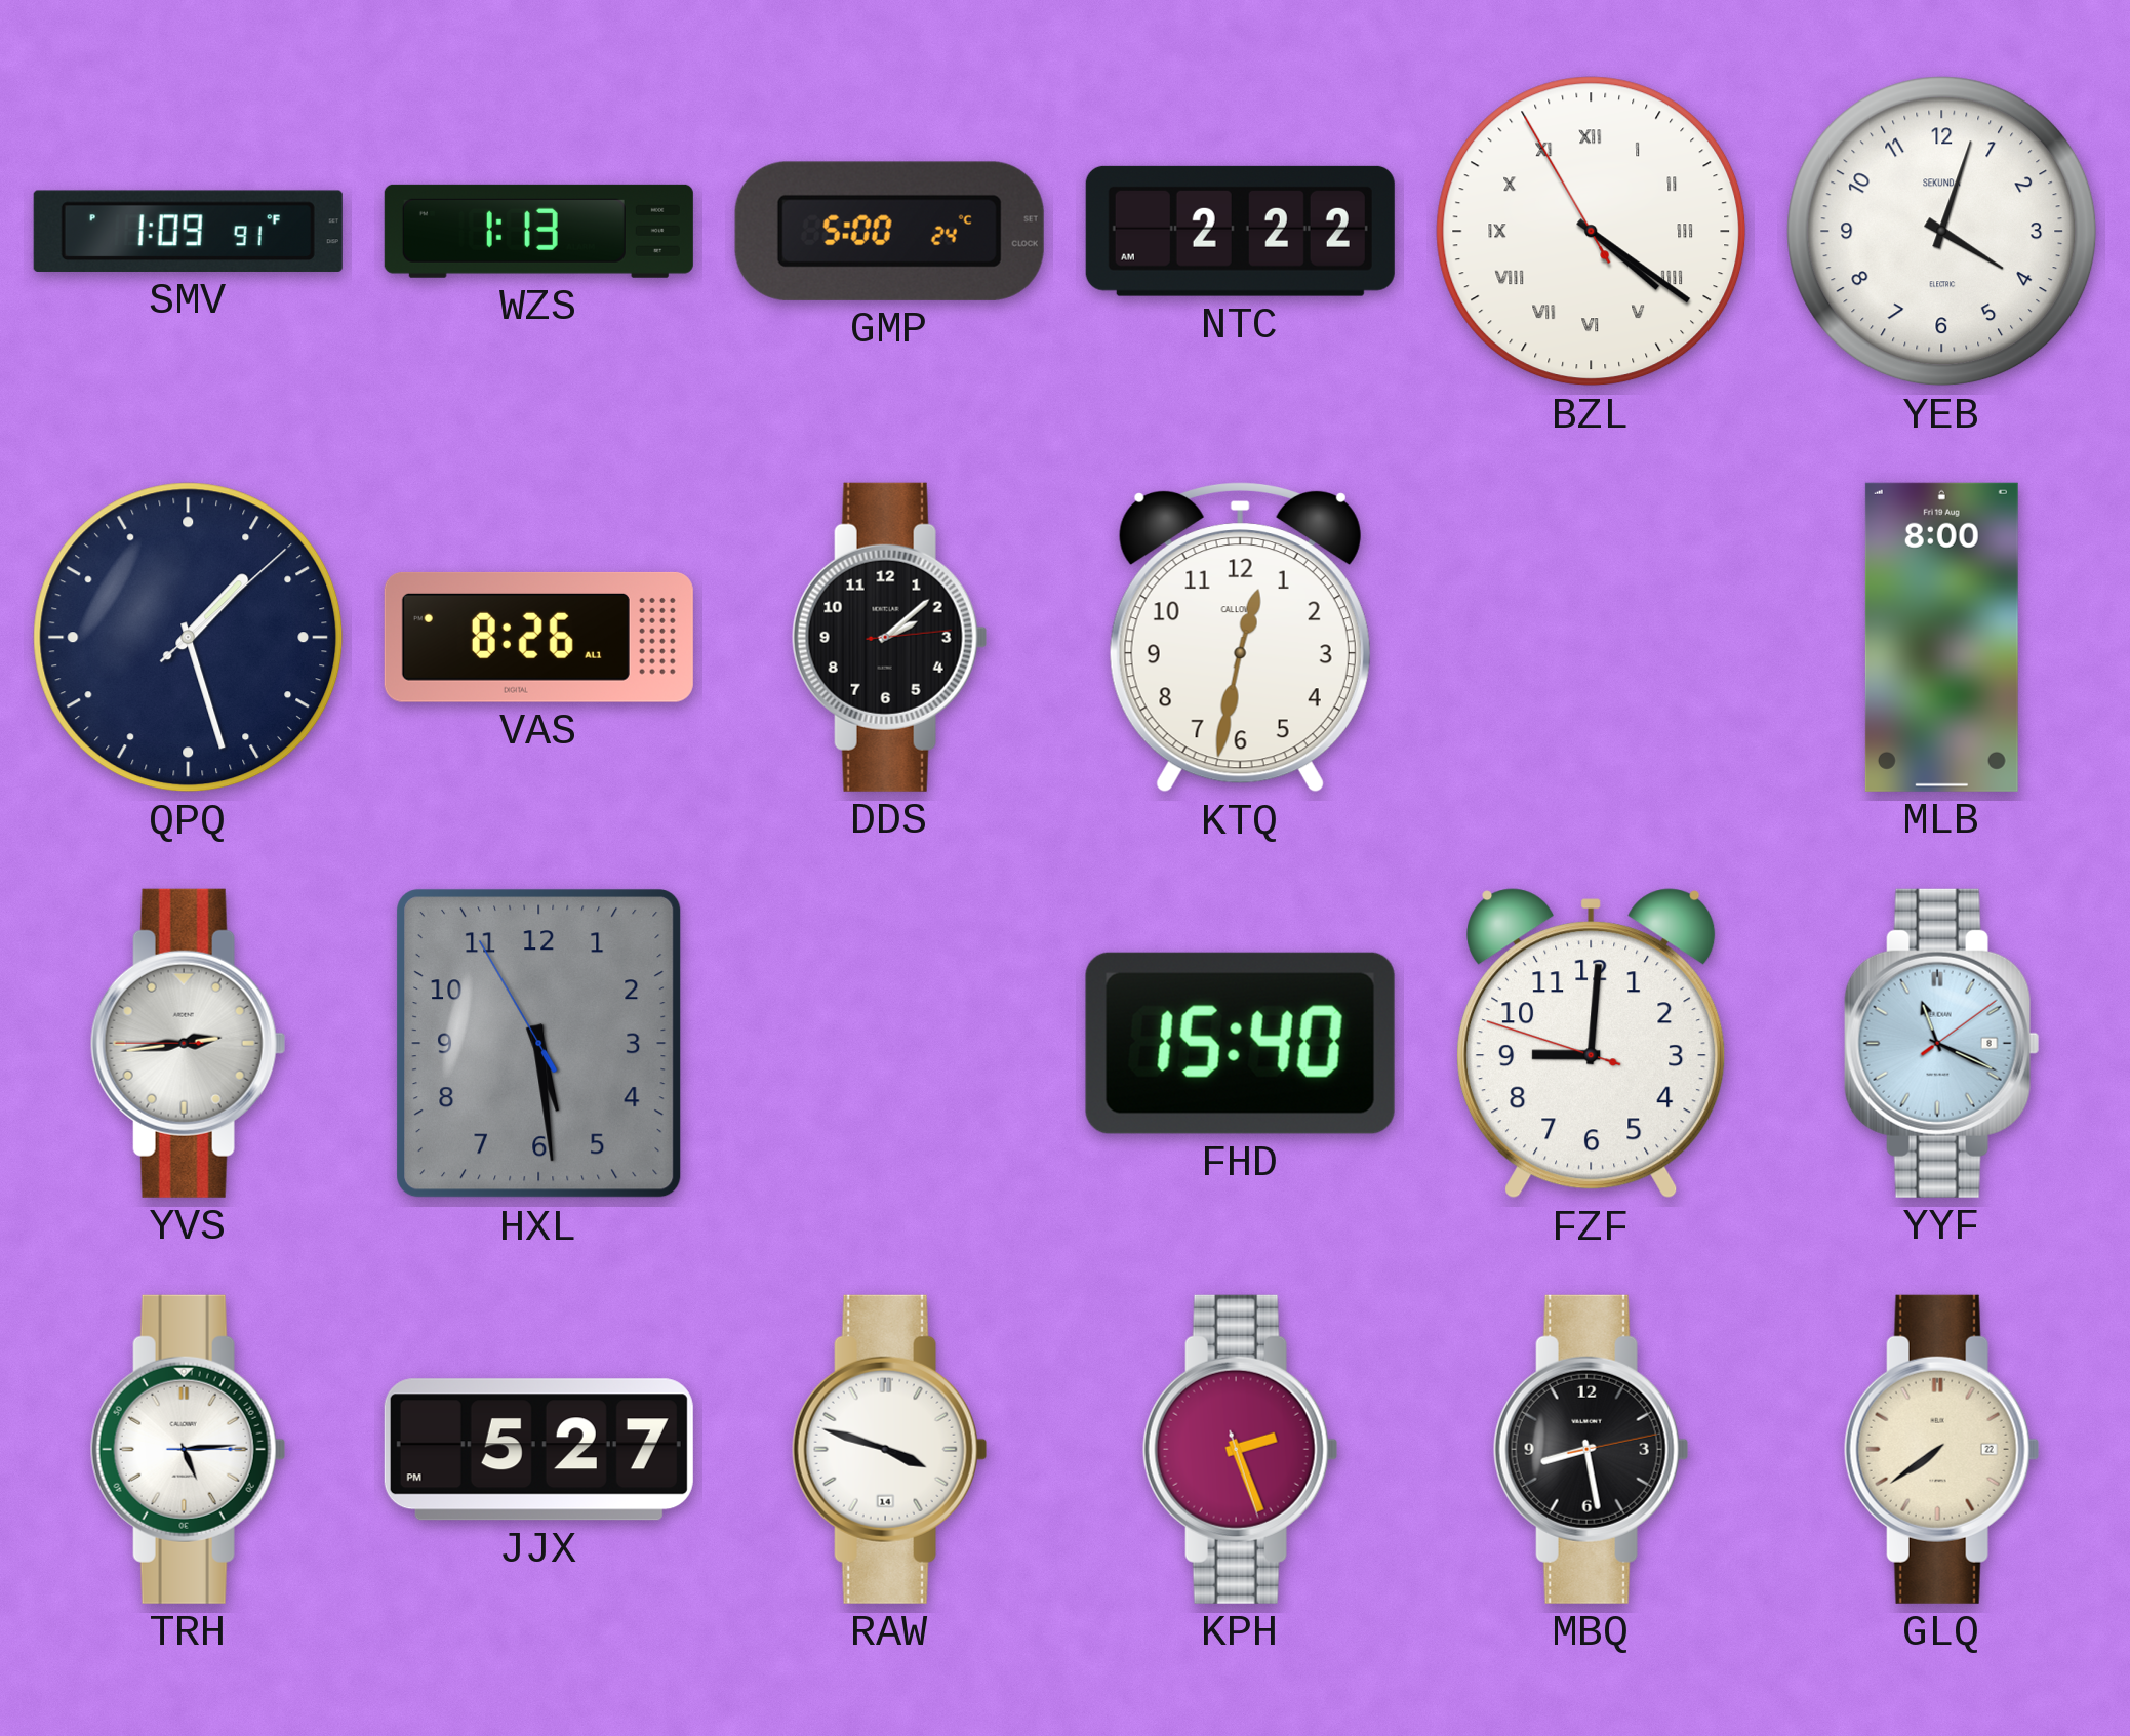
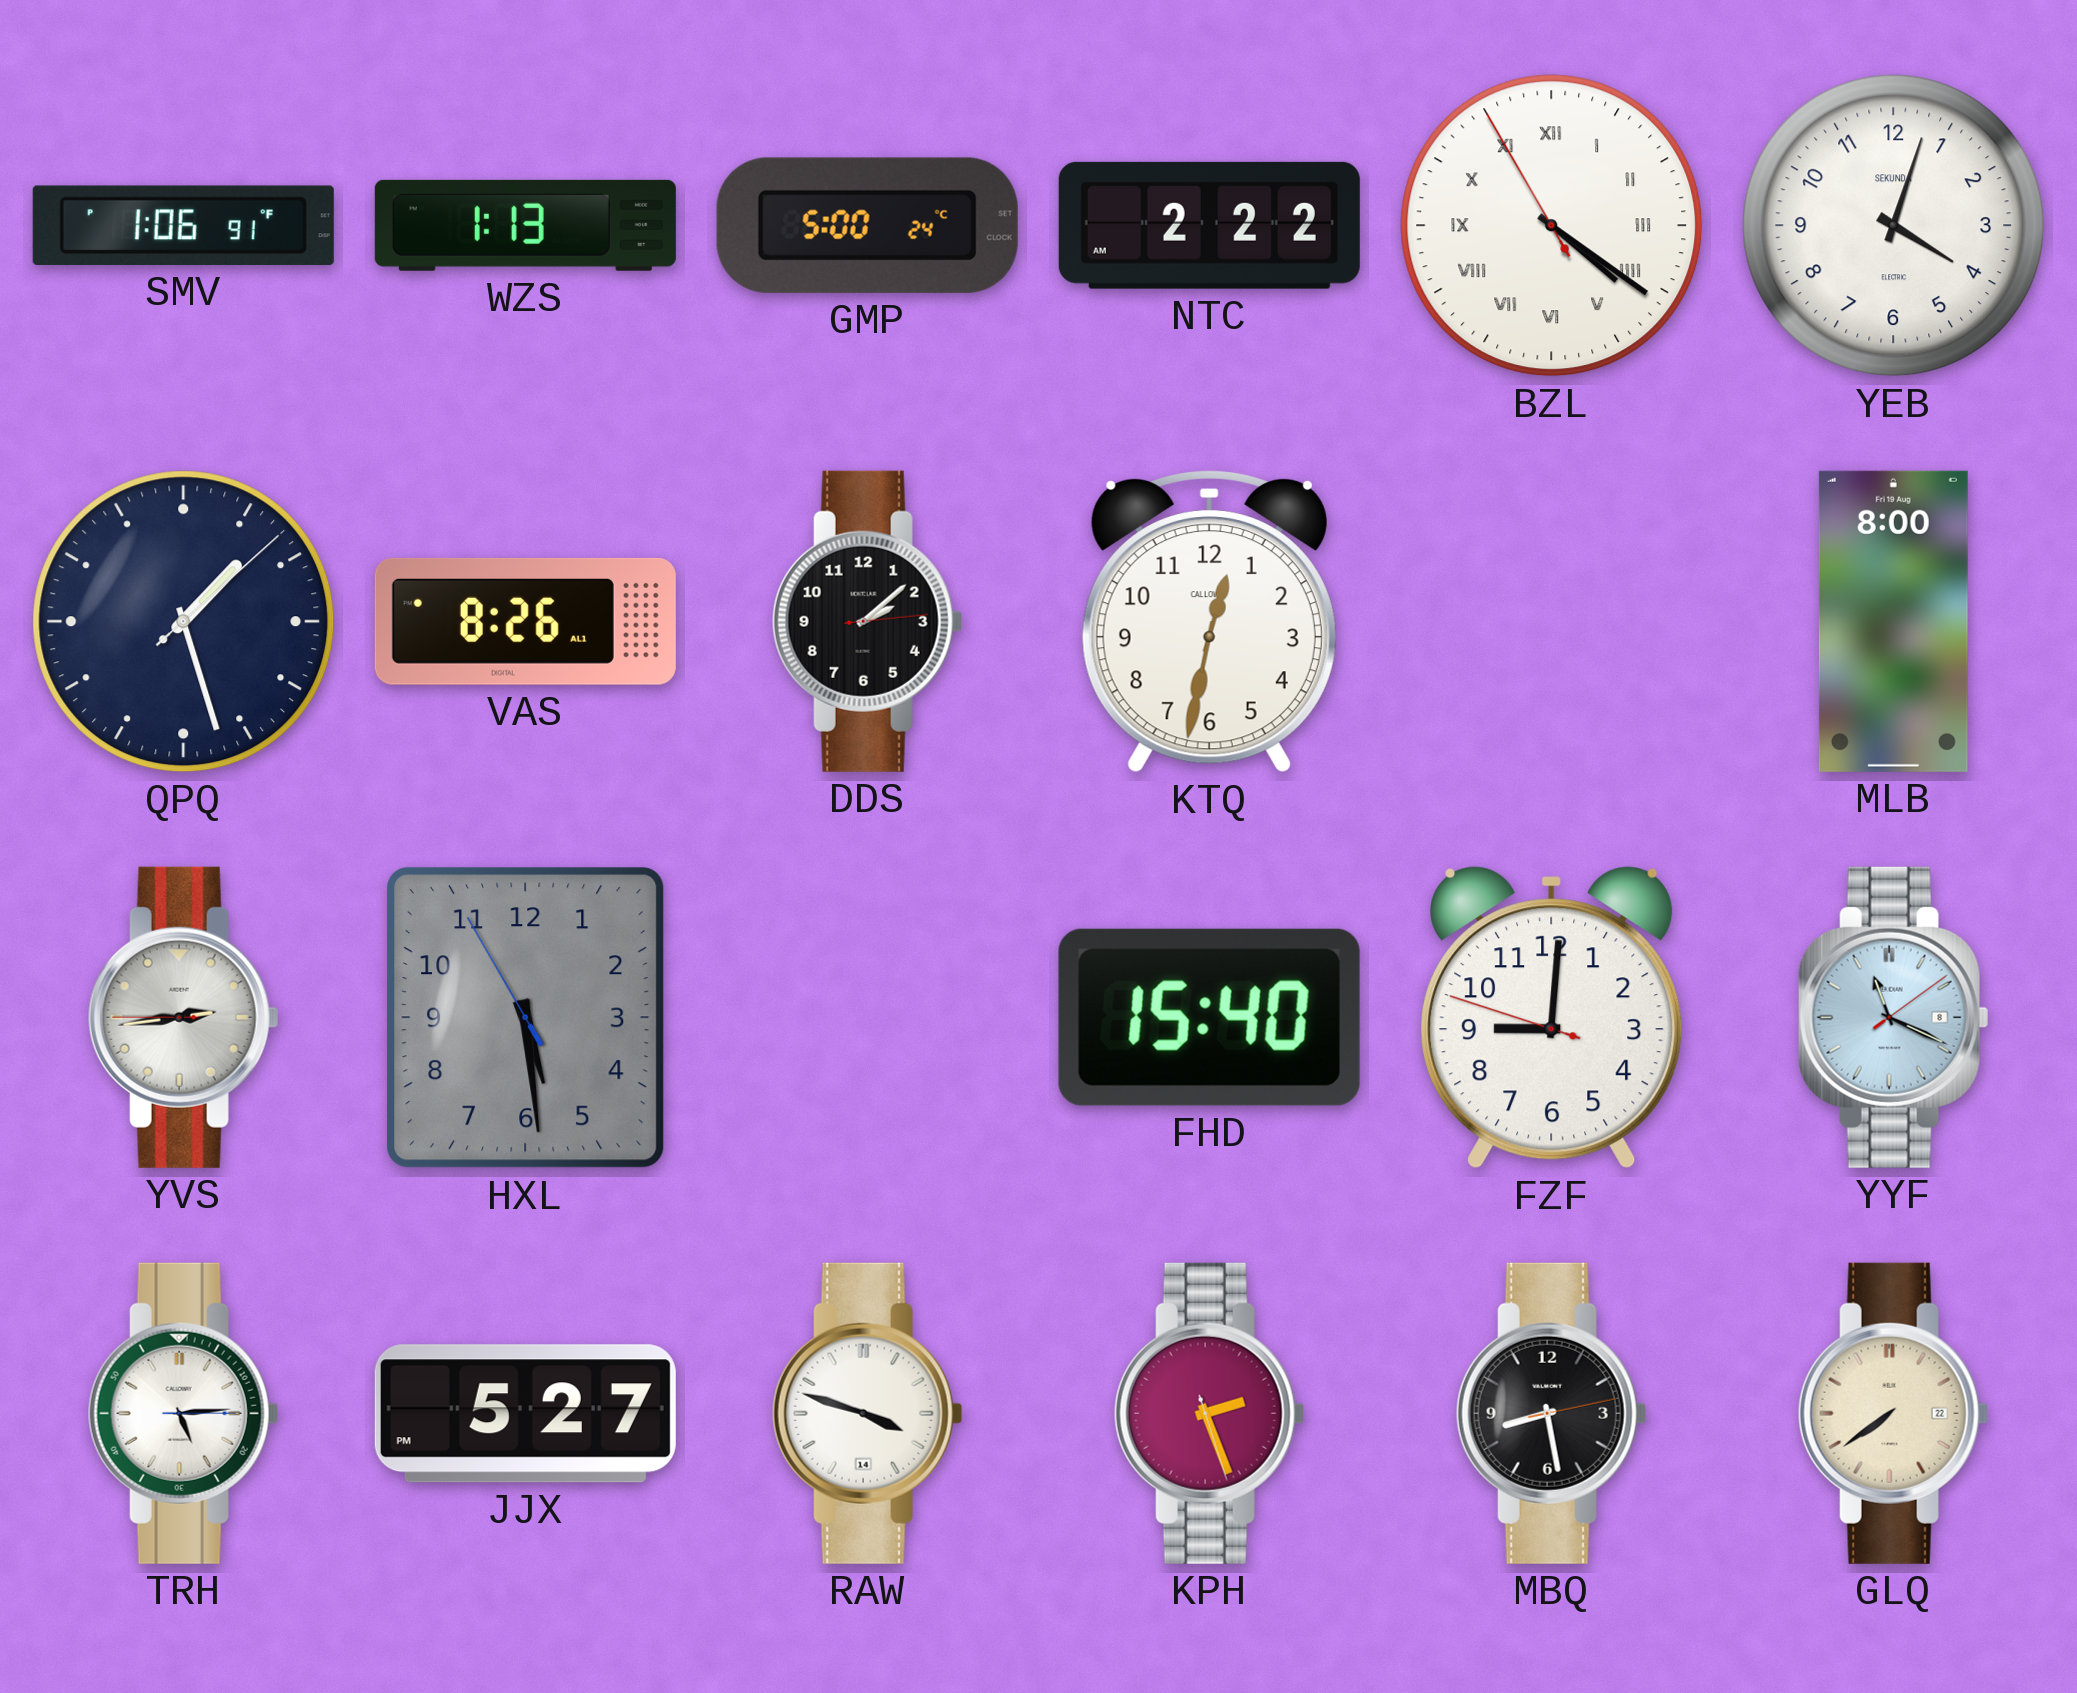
SMV: 1:09 -> 1:06
